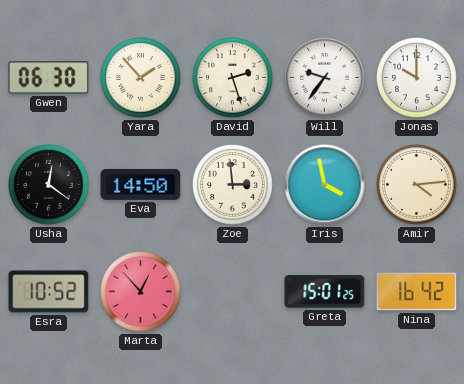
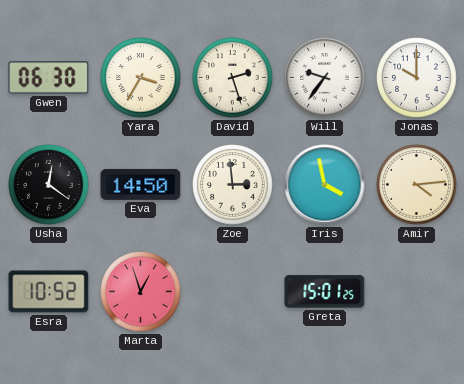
Yara: 1:53 -> 3:35
Marta: 12:53 -> 12:57
Nina: 16:42 -> none
